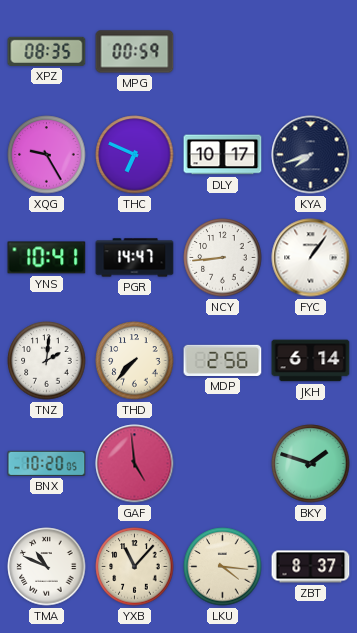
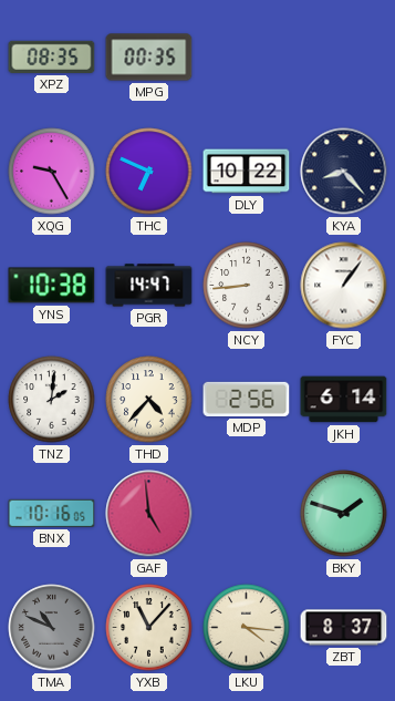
MPG: 00:59 -> 00:35
DLY: 10:17 -> 10:22
KYA: 7:42 -> 8:23
YNS: 10:41 -> 10:38
THD: 7:37 -> 4:37
BNX: 10:20 -> 10:16
TMA dial: white -> grey
